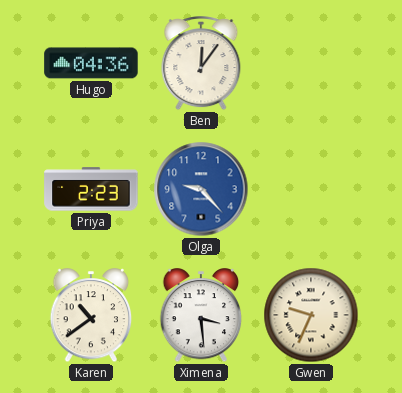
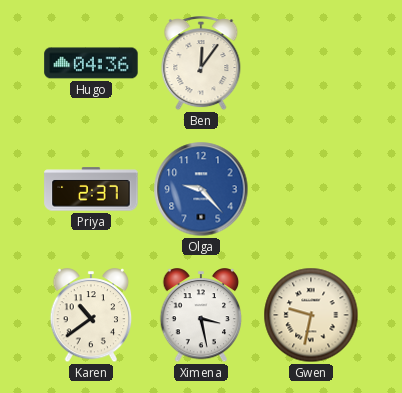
Priya: 2:23 -> 2:37
Ximena: 3:29 -> 3:28
Gwen: 9:34 -> 9:32
